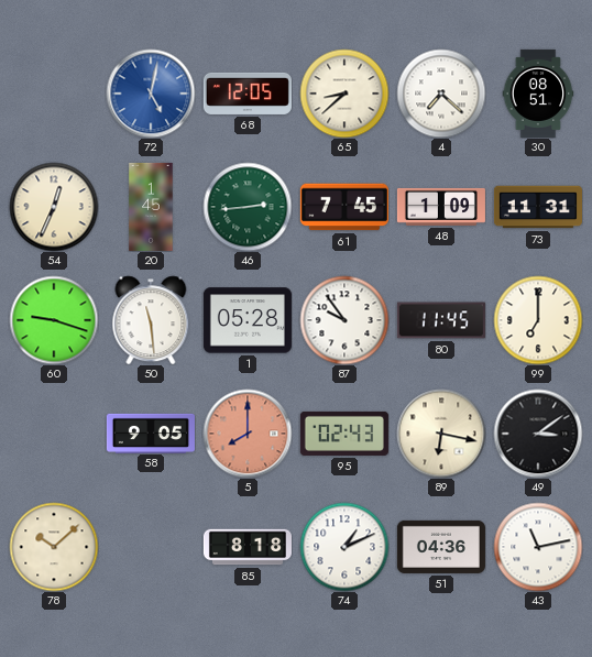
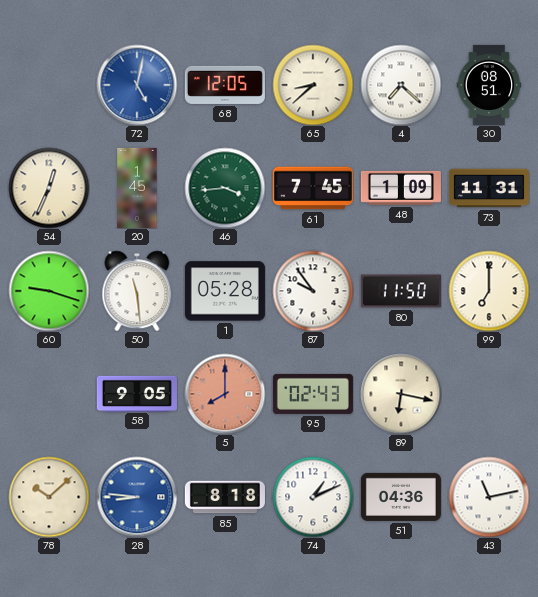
46: 2:44 -> 3:44
80: 11:45 -> 11:50
49: 3:09 -> none
28: none -> 8:46
